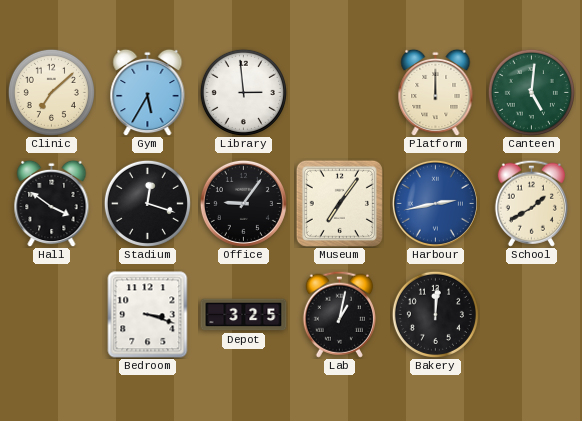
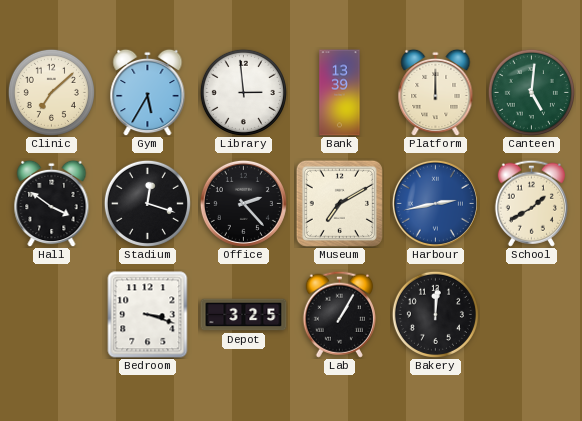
Bank: none -> 13:39
Office: 9:06 -> 2:23
Museum: 7:06 -> 7:10
Lab: 1:02 -> 1:05
